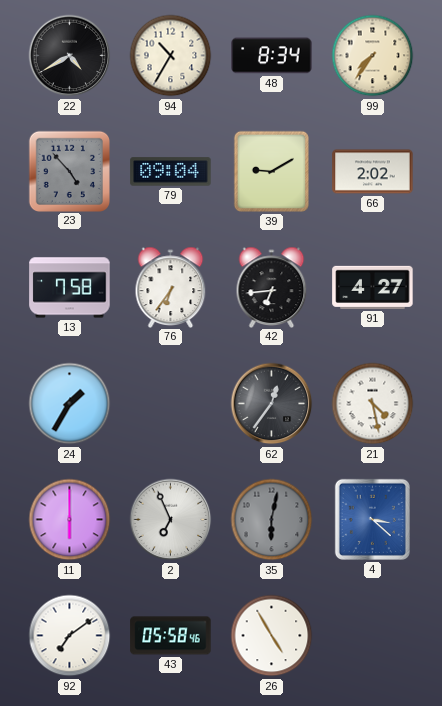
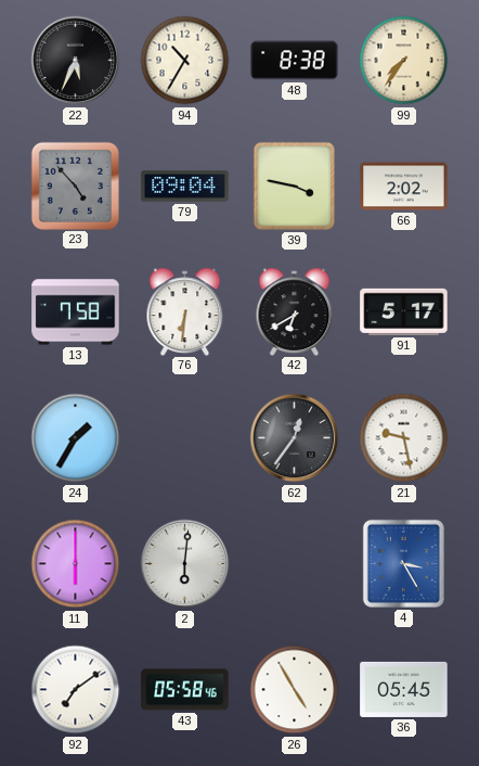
22: 4:40 -> 5:34
48: 8:34 -> 8:38
39: 9:10 -> 3:47
76: 6:36 -> 6:31
42: 6:44 -> 6:40
91: 4:27 -> 5:17
21: 4:28 -> 9:28
2: 6:56 -> 6:01
35: 6:02 -> none
4: 3:22 -> 3:25
36: none -> 05:45
